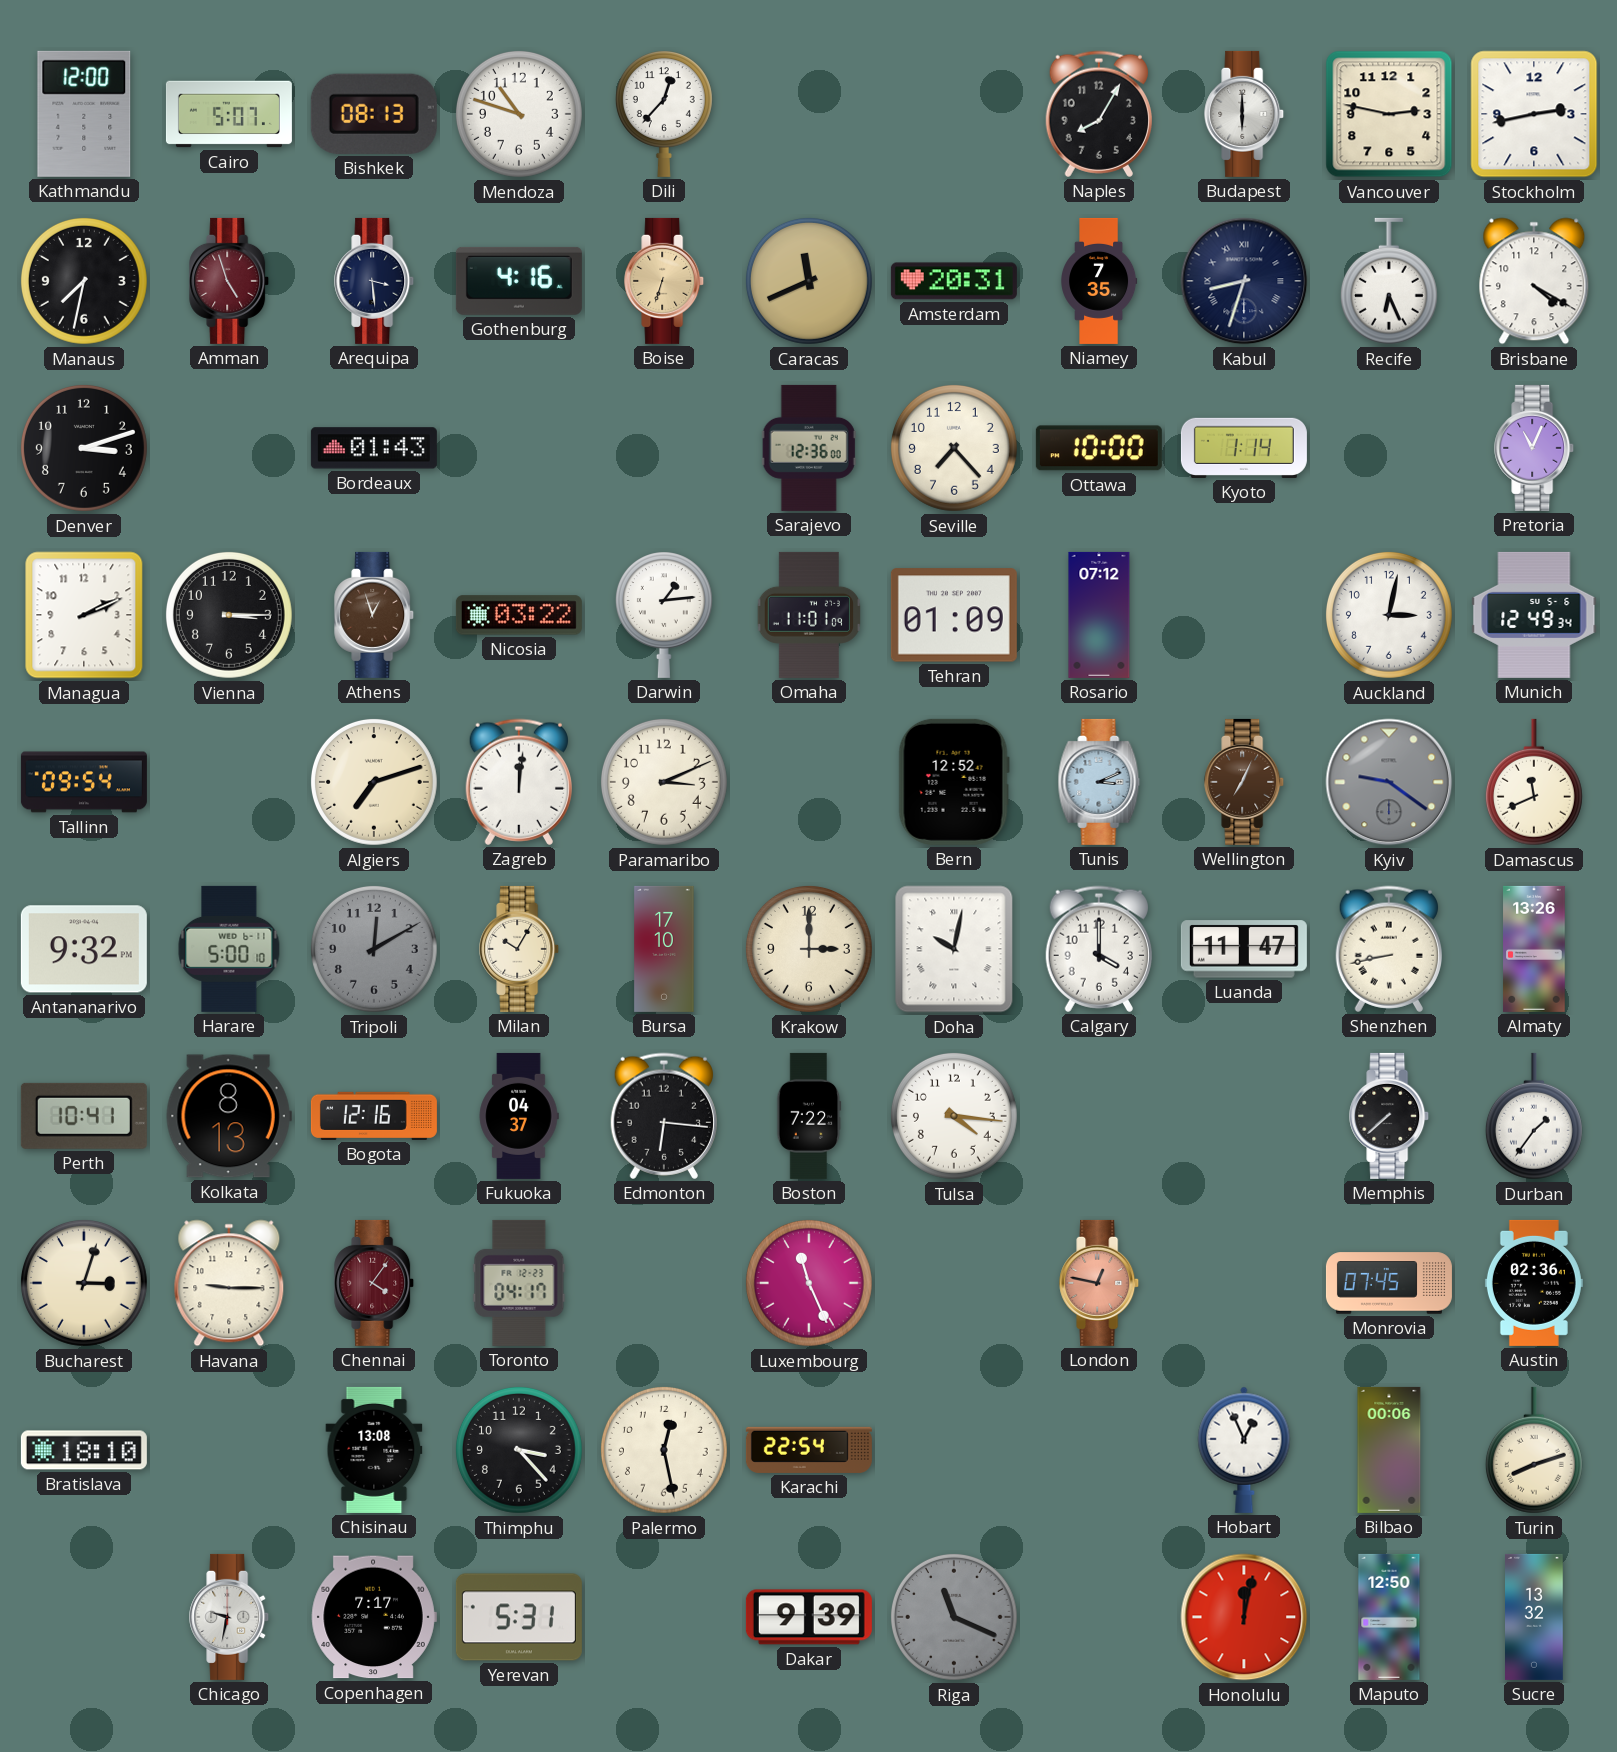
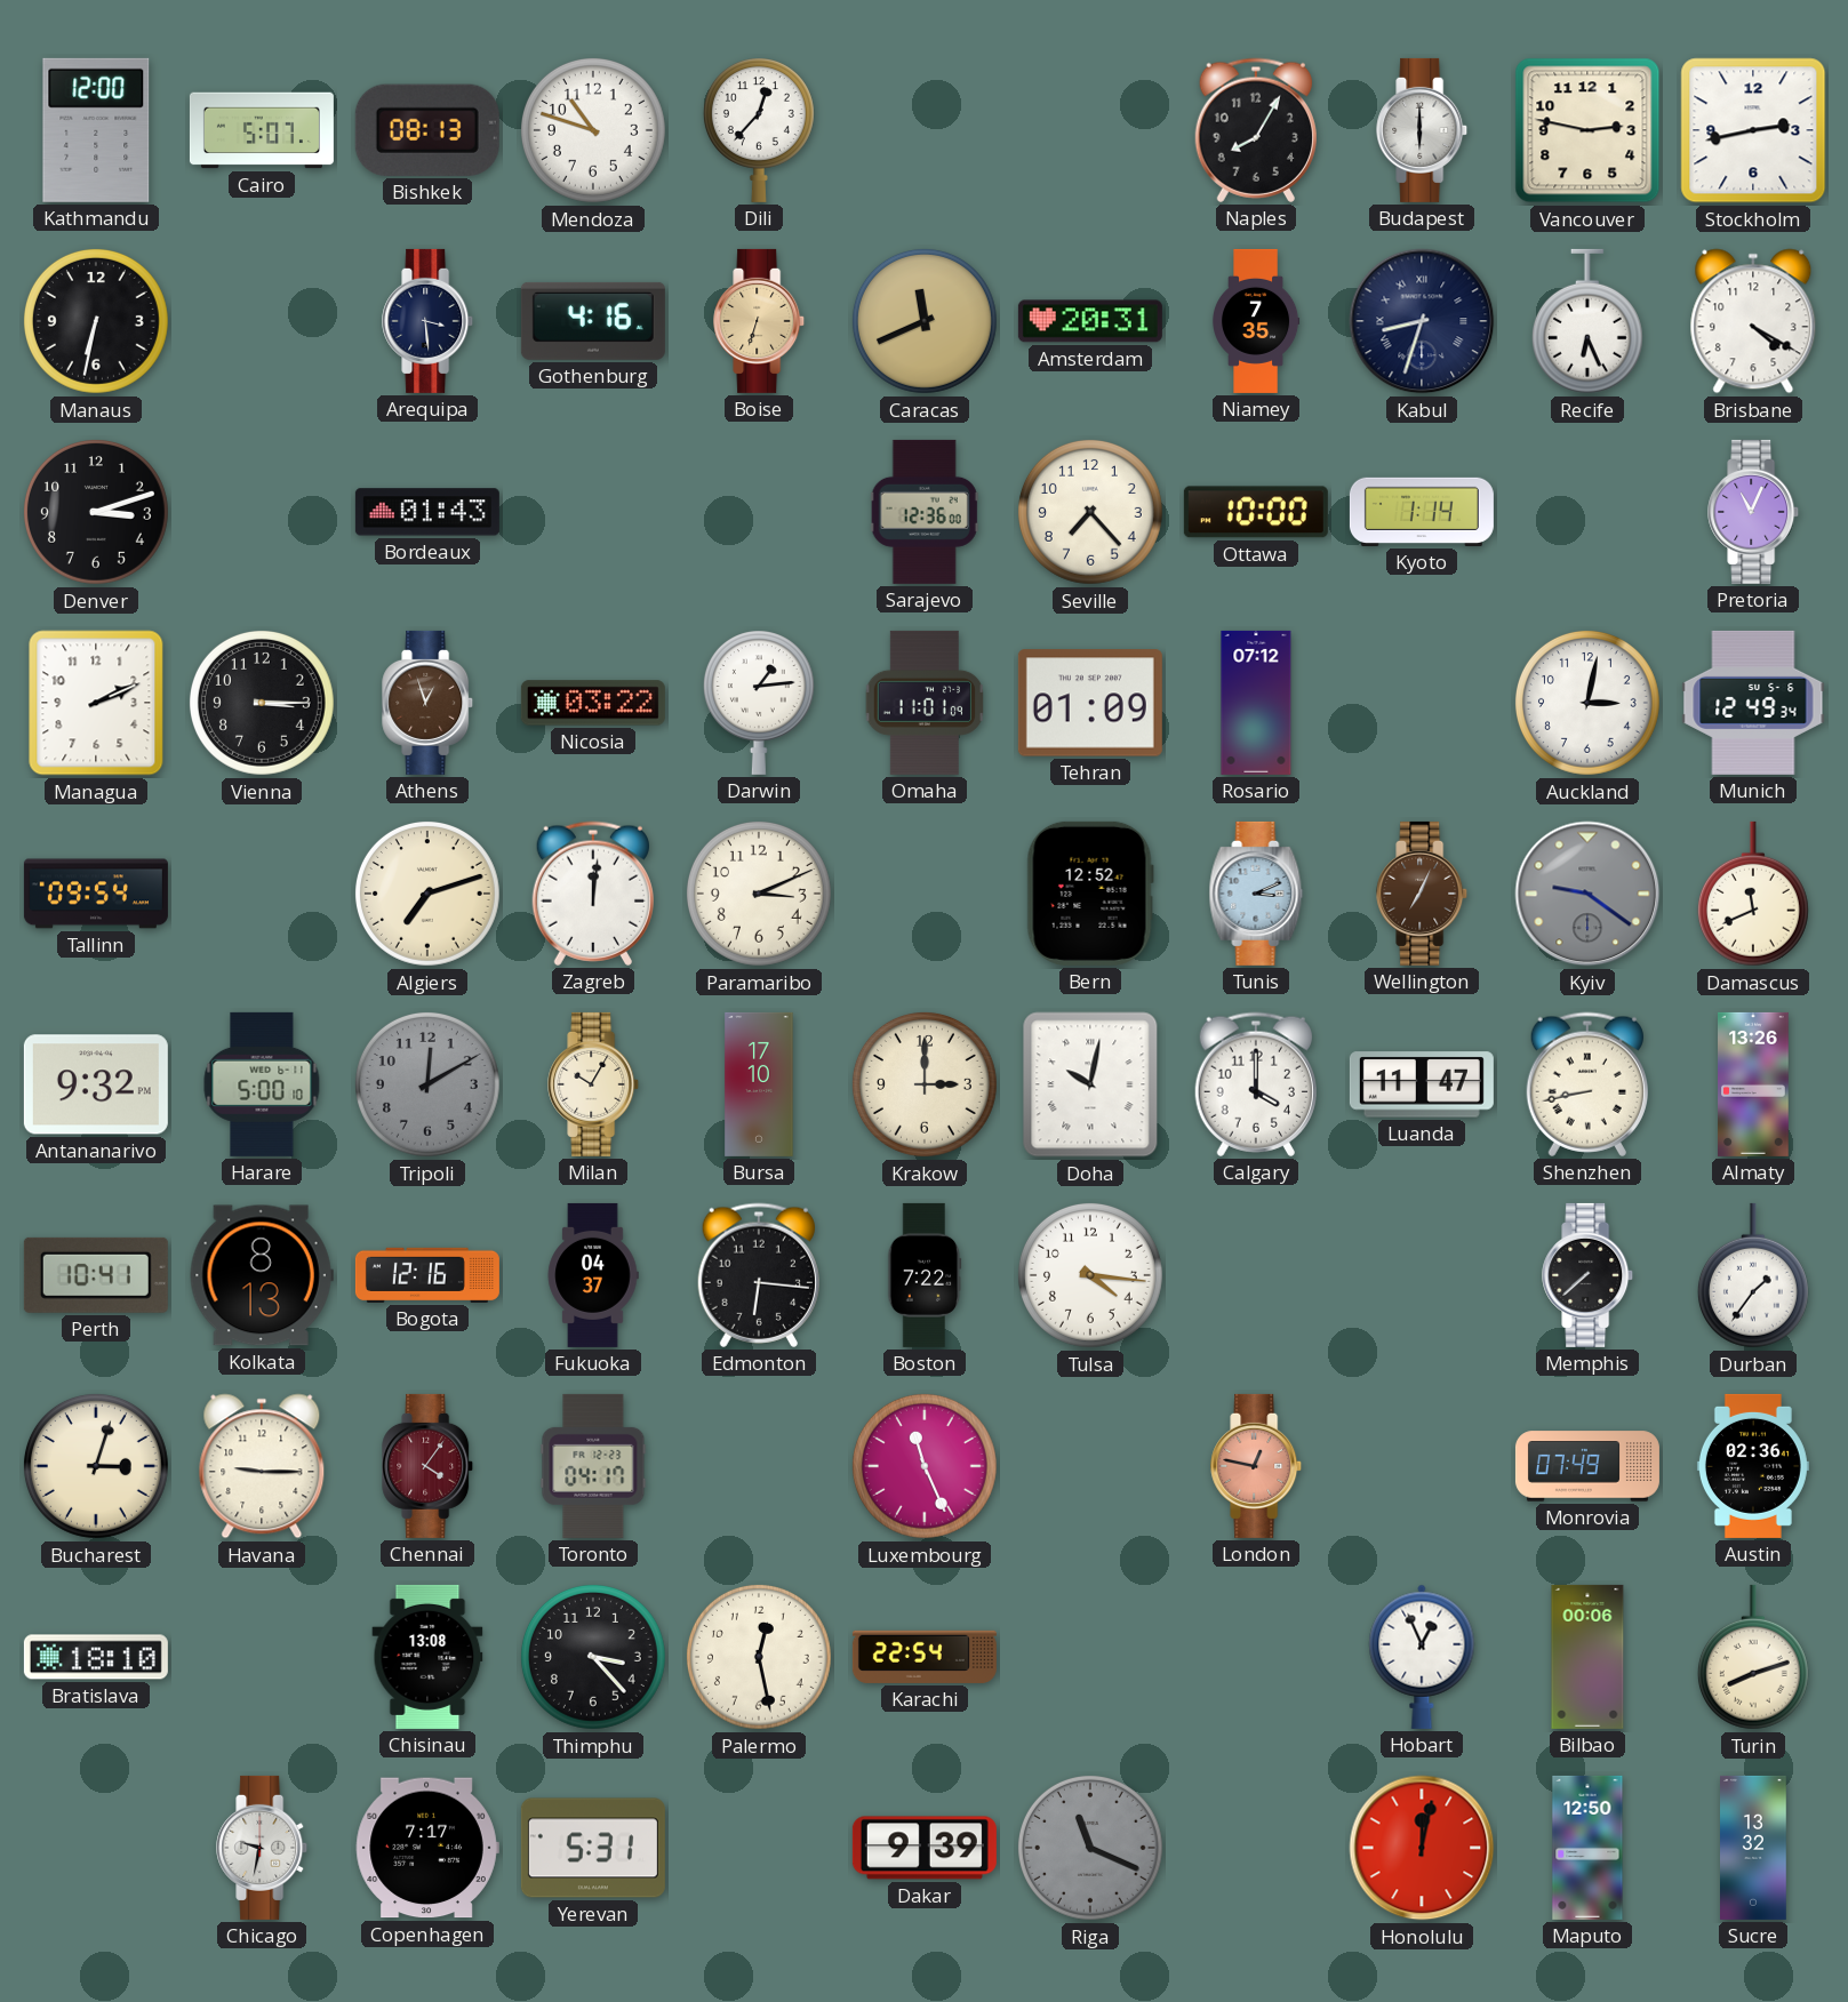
Manaus: 7:32 -> 6:32
Amman: 4:57 -> none
Monrovia: 07:45 -> 07:49
